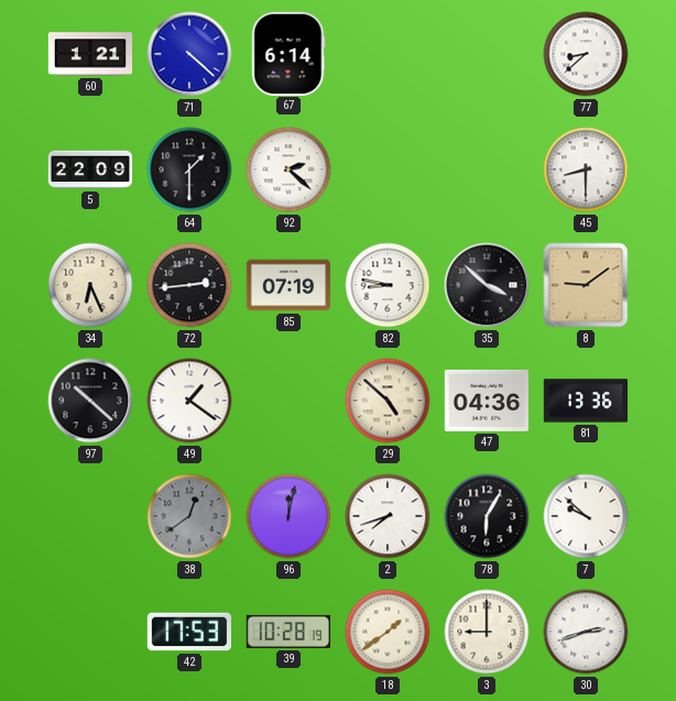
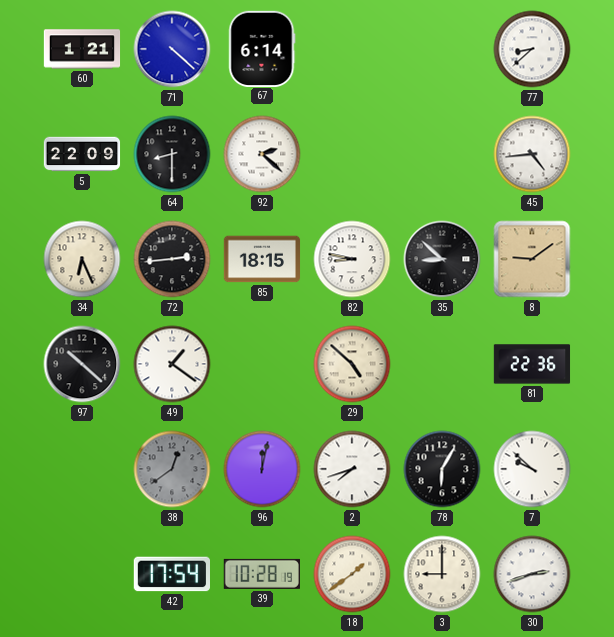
64: 1:30 -> 8:30
45: 8:30 -> 4:44
85: 07:19 -> 18:15
35: 3:52 -> 8:52
47: 04:36 -> none
81: 13:36 -> 22:36
42: 17:53 -> 17:54
